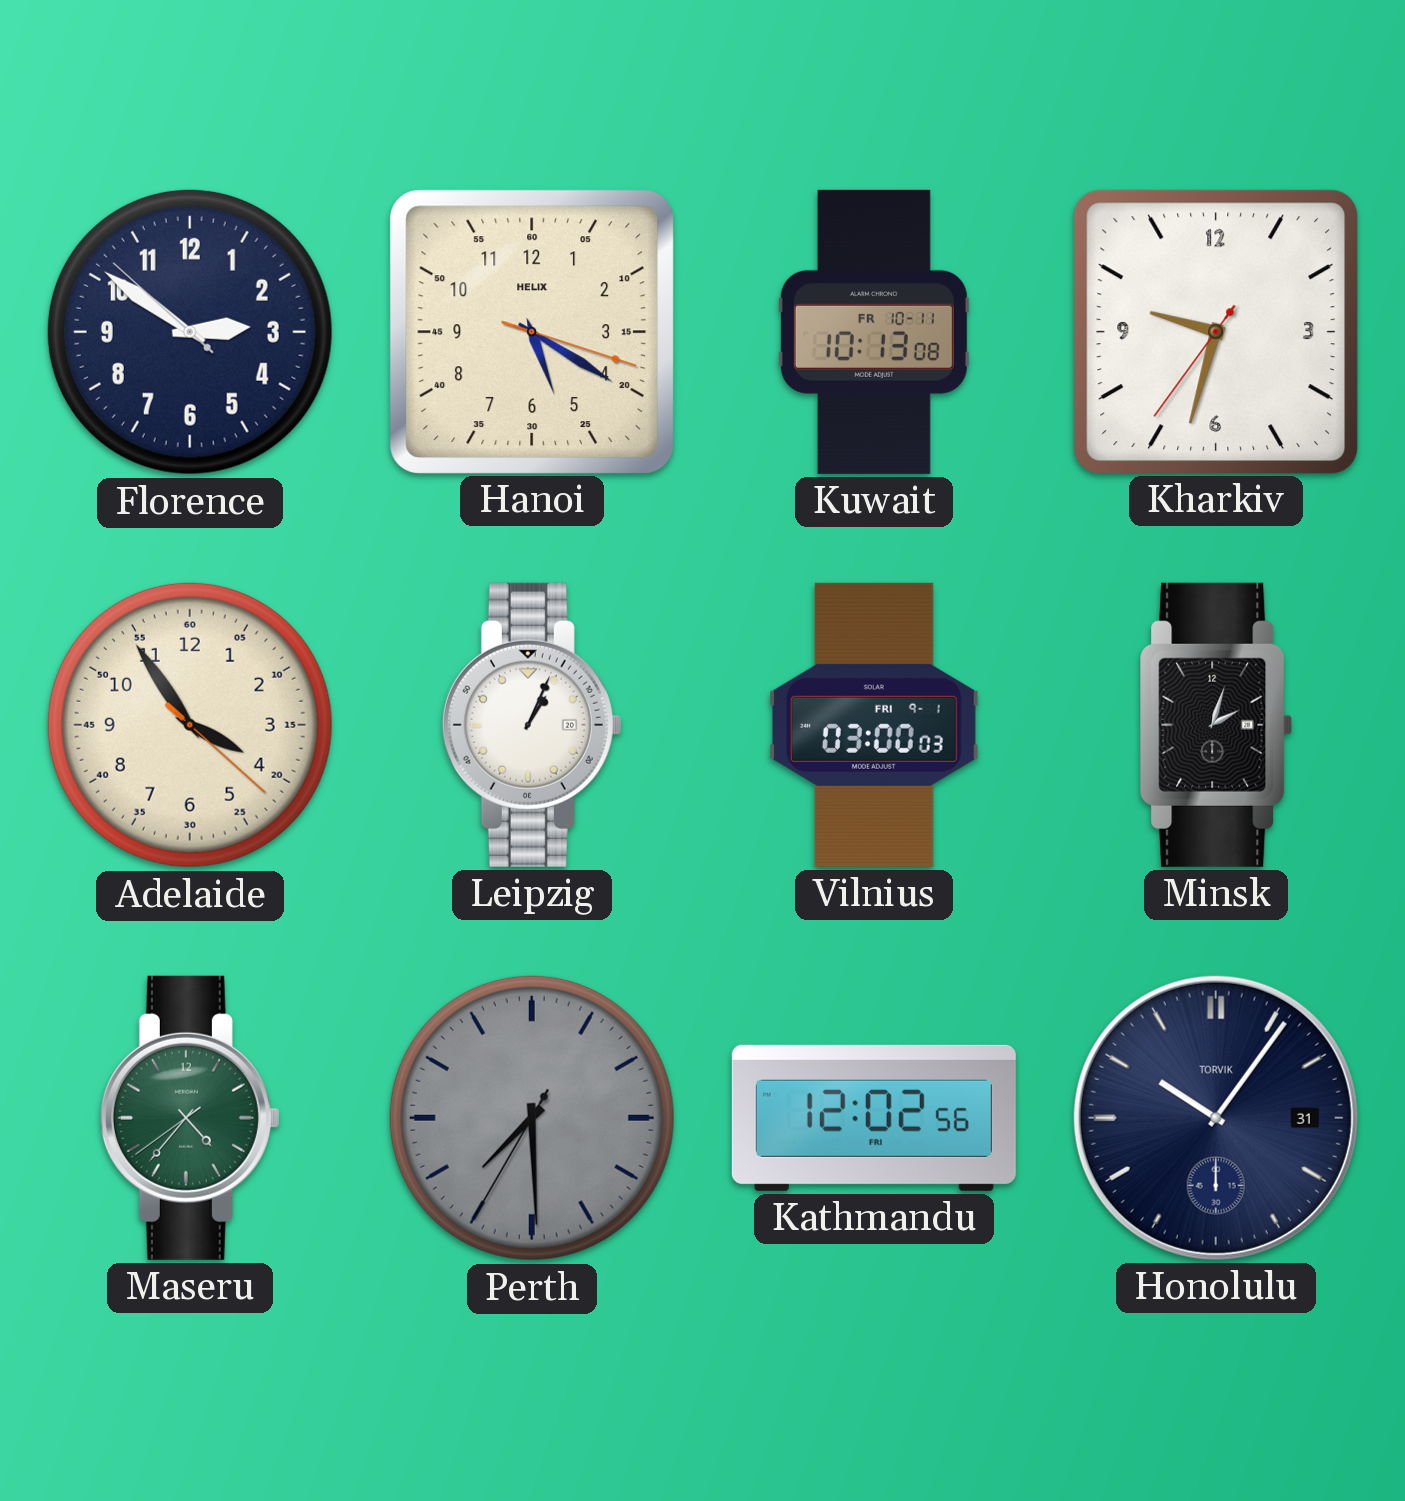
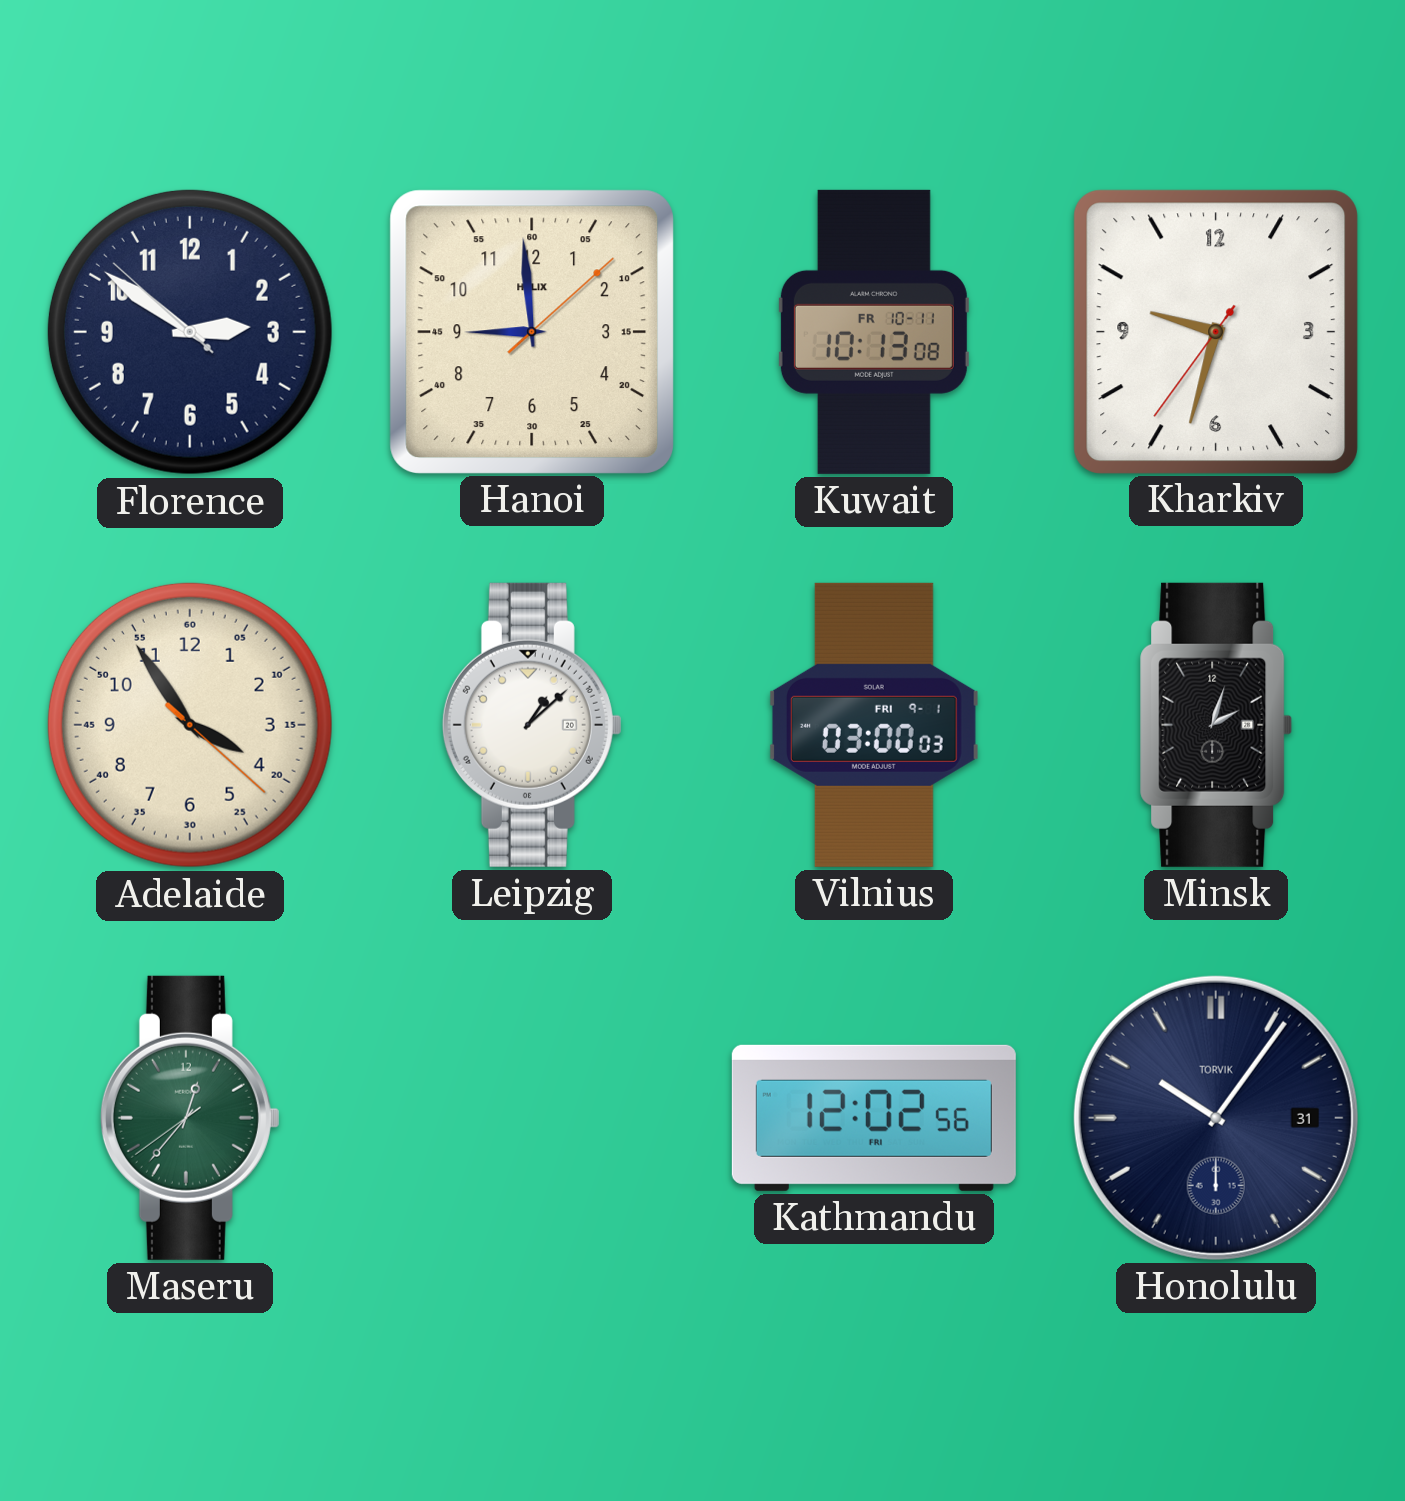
Hanoi: 5:20 -> 8:59
Leipzig: 1:04 -> 1:08
Maseru: 4:36 -> 12:36
Perth: 7:29 -> none
